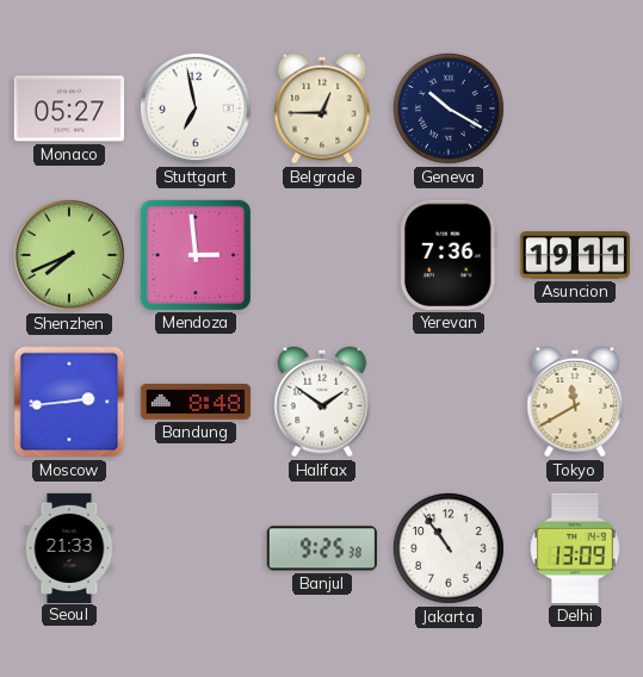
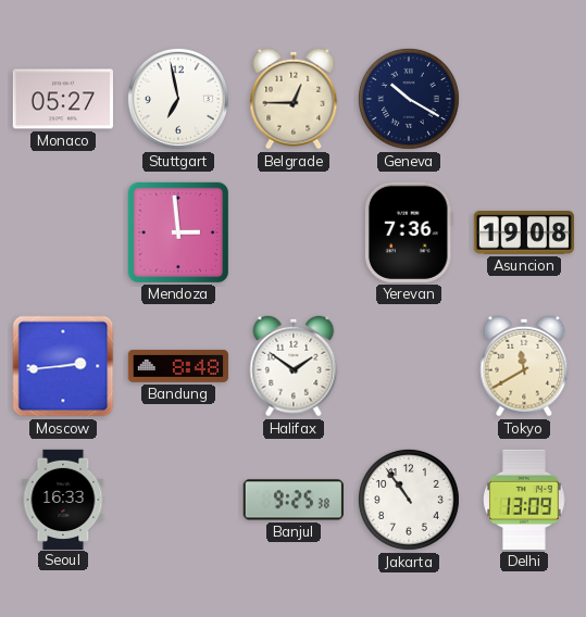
Shenzhen: 7:41 -> none
Asuncion: 19:11 -> 19:08
Seoul: 21:33 -> 16:33
